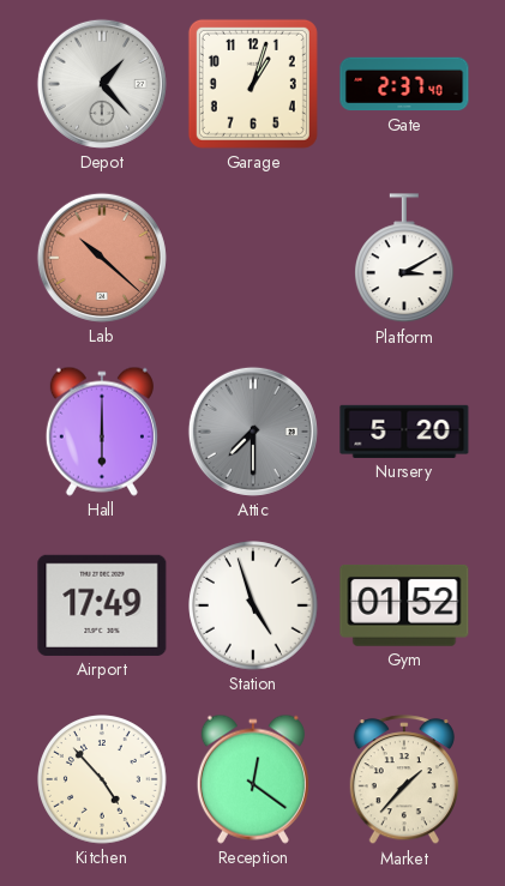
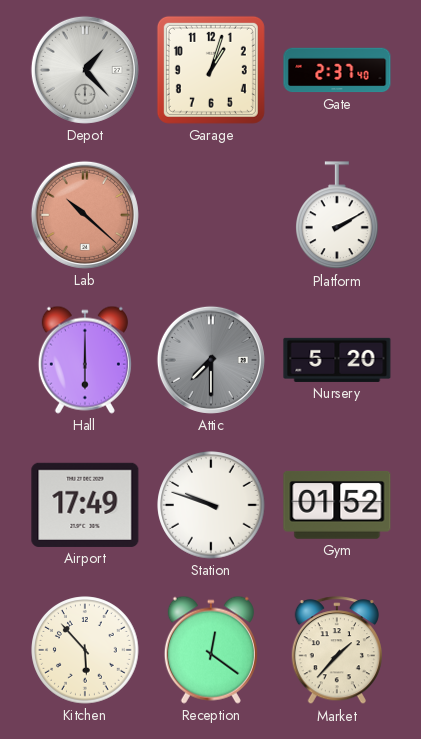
Platform: 3:10 -> 2:10
Station: 4:57 -> 9:48
Kitchen: 4:53 -> 5:53
